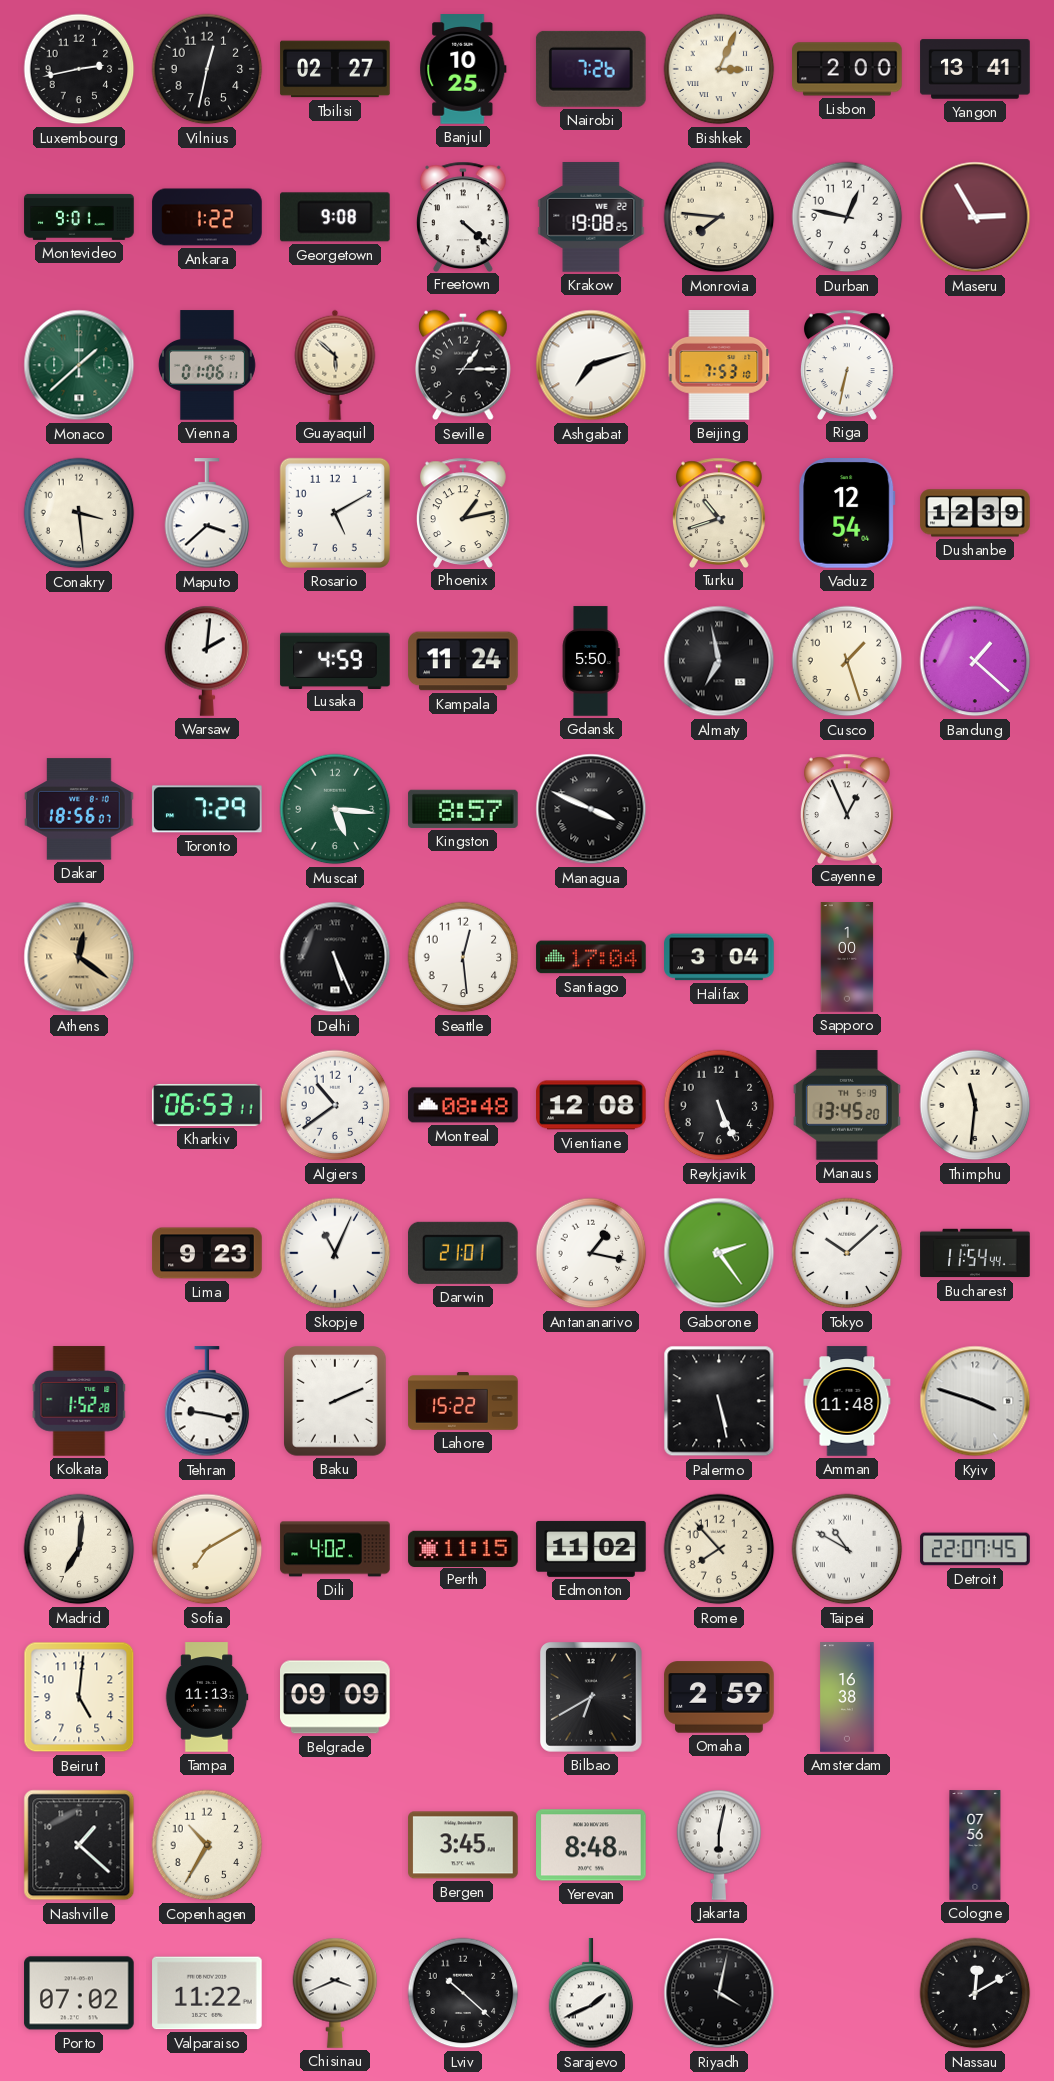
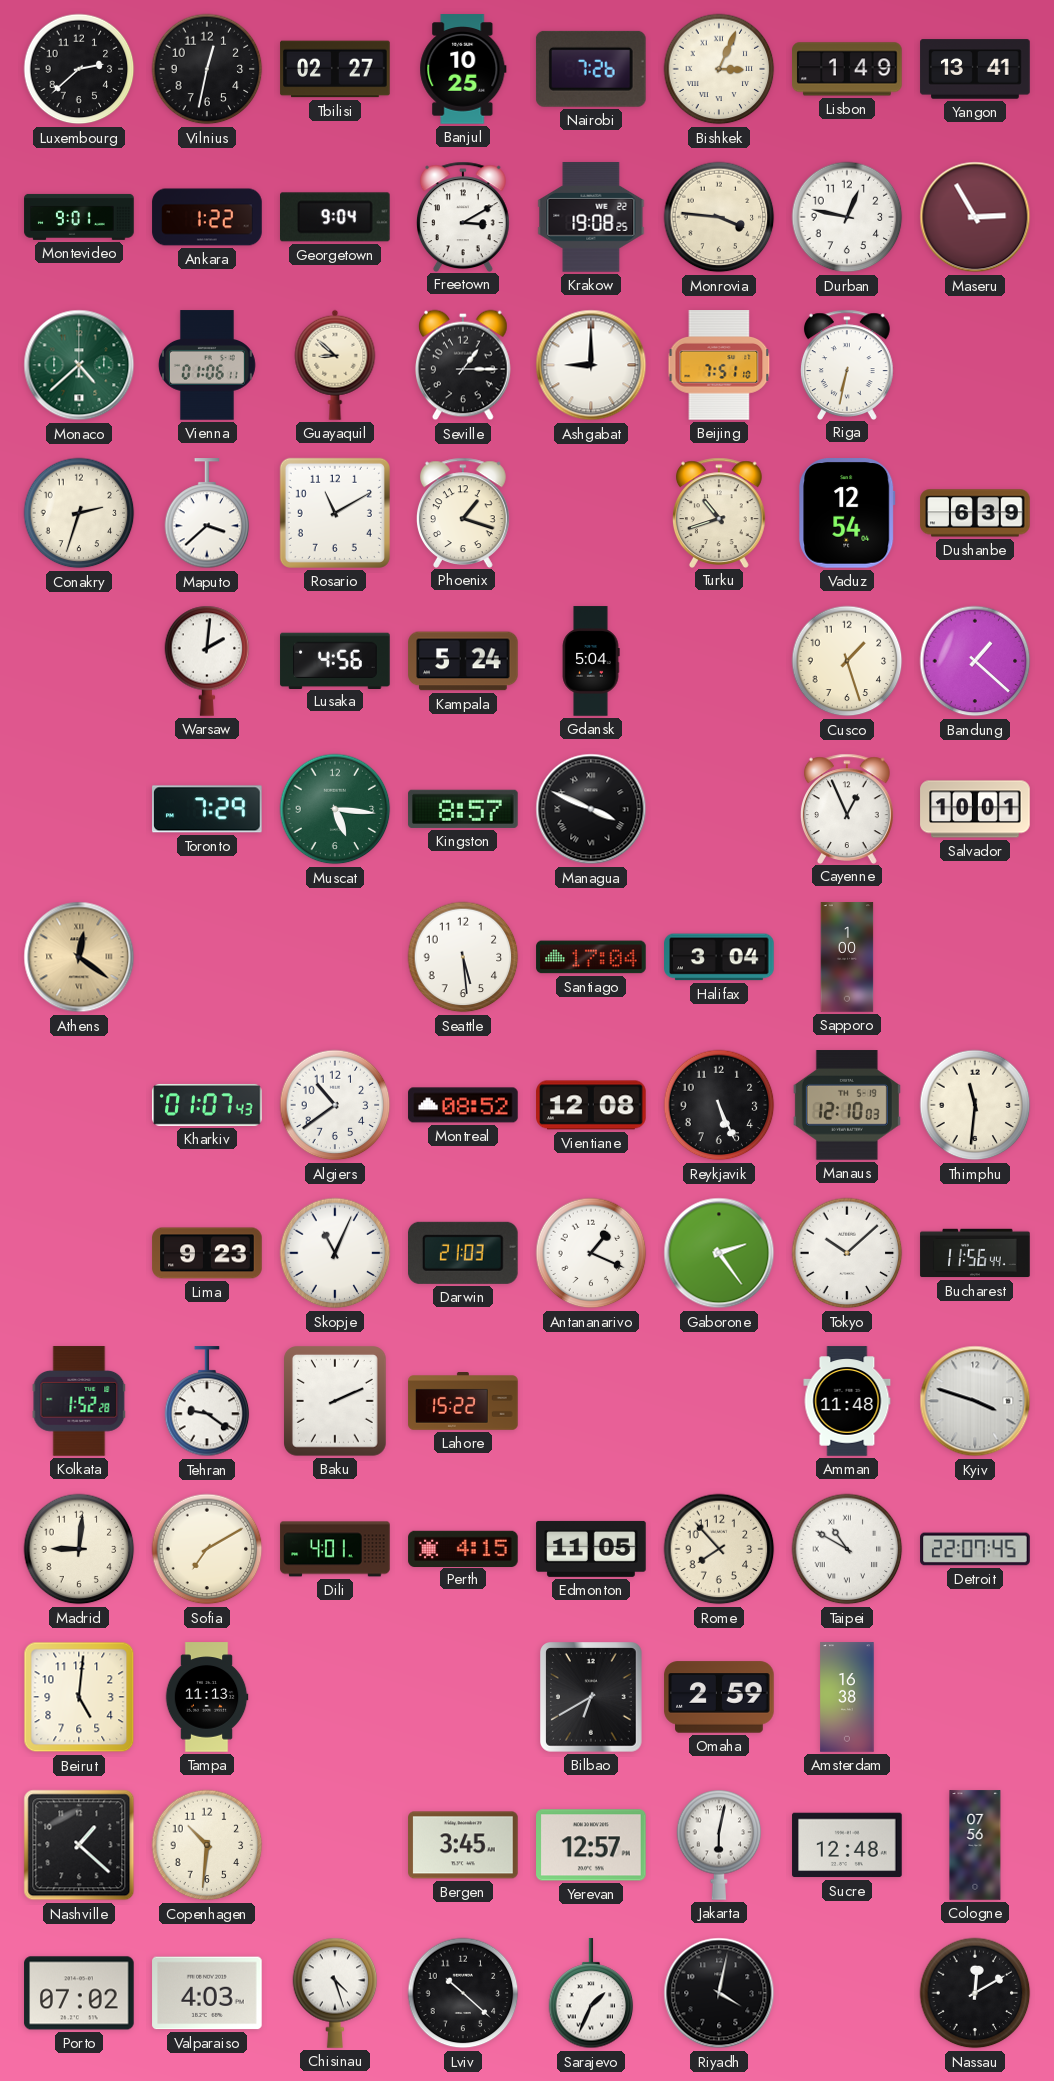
Luxembourg: 2:43 -> 2:38
Lisbon: 2:00 -> 1:49
Georgetown: 9:08 -> 9:04
Freetown: 4:22 -> 3:10
Monrovia: 7:46 -> 3:46
Monaco: 1:38 -> 4:38
Guayaquil: 5:52 -> 8:52
Ashgabat: 7:12 -> 9:00
Beijing: 7:53 -> 7:51
Conakry: 3:29 -> 2:33
Rosario: 5:10 -> 11:10
Phoenix: 1:13 -> 1:18
Dushanbe: 12:39 -> 6:39
Lusaka: 4:59 -> 4:56
Kampala: 11:24 -> 5:24
Gdansk: 5:50 -> 5:04
Almaty: 6:58 -> none
Dakar: 18:56 -> none
Salvador: none -> 10:01
Delhi: 5:26 -> none
Seattle: 12:29 -> 5:29
Kharkiv: 06:53 -> 01:07
Montreal: 08:48 -> 08:52
Manaus: 13:45 -> 12:10
Darwin: 21:01 -> 21:03
Antananarivo: 1:17 -> 1:19
Bucharest: 11:54 -> 11:56
Tehran: 9:17 -> 9:21
Palermo: 5:28 -> none
Madrid: 7:01 -> 9:01
Dili: 4:02 -> 4:01
Perth: 11:15 -> 4:15
Edmonton: 11:02 -> 11:05
Belgrade: 09:09 -> none
Copenhagen: 10:35 -> 10:31
Yerevan: 8:48 -> 12:57
Sucre: none -> 12:48
Valparaiso: 11:22 -> 4:03
Chisinau: 3:41 -> 4:27
Sarajevo: 1:41 -> 1:34
